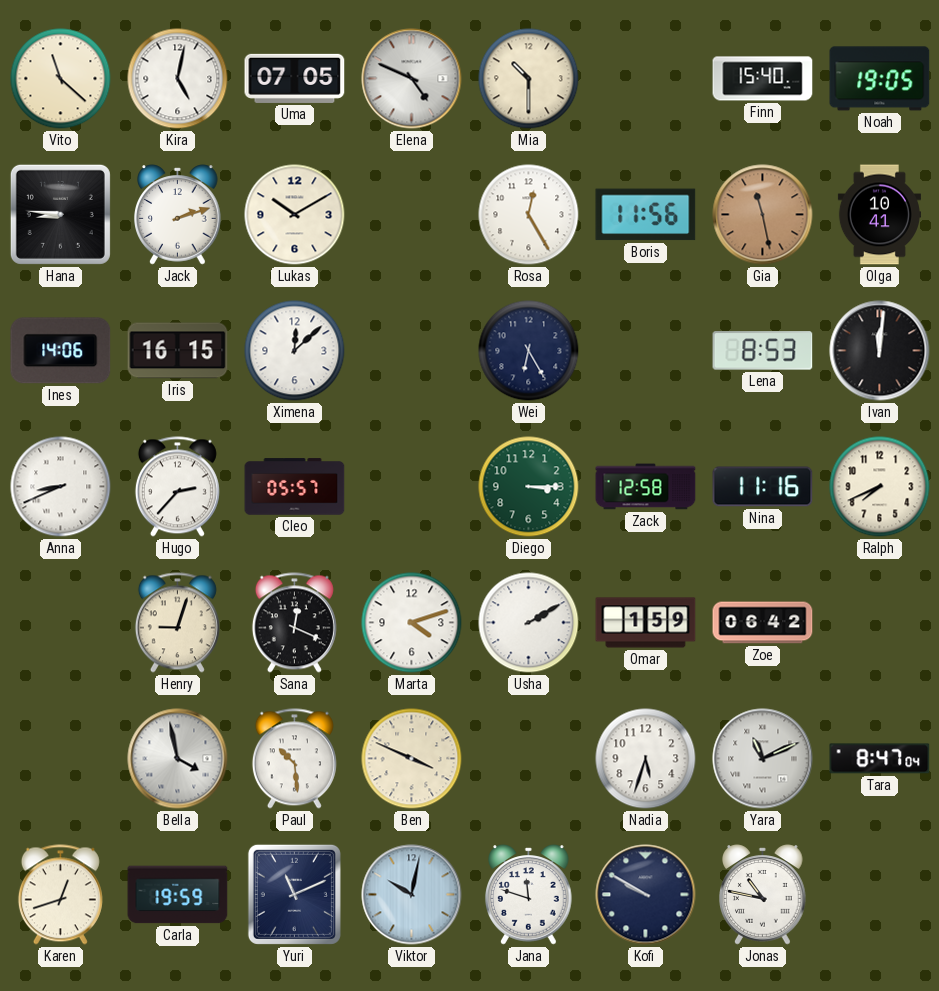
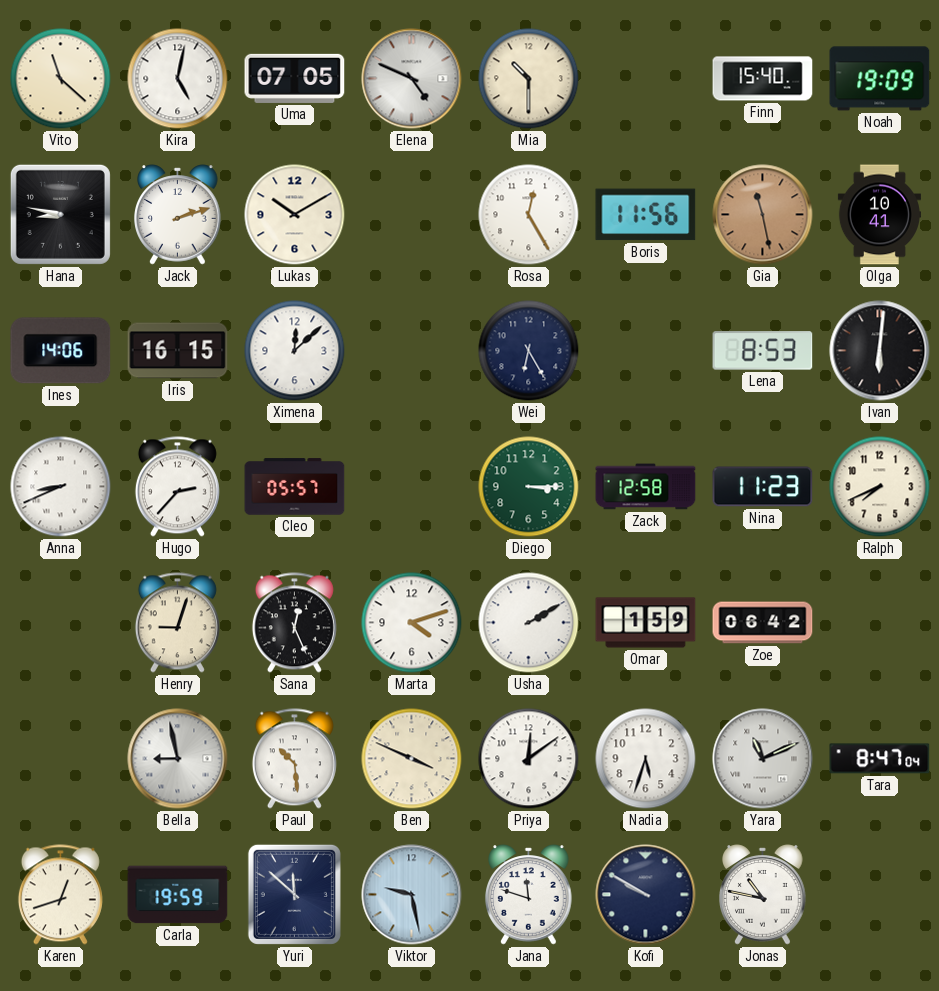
Noah: 19:05 -> 19:09
Hana: 8:46 -> 8:47
Ivan: 12:01 -> 6:01
Nina: 11:16 -> 11:23
Sana: 12:19 -> 12:26
Bella: 3:58 -> 8:58
Priya: none -> 12:09
Yuri: 11:11 -> 11:52
Viktor: 10:02 -> 9:28
